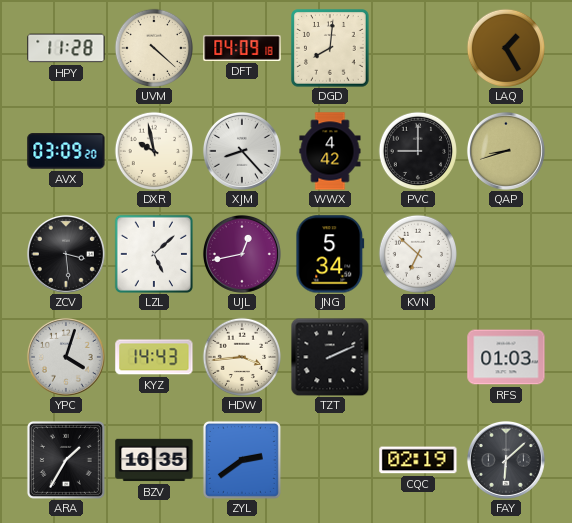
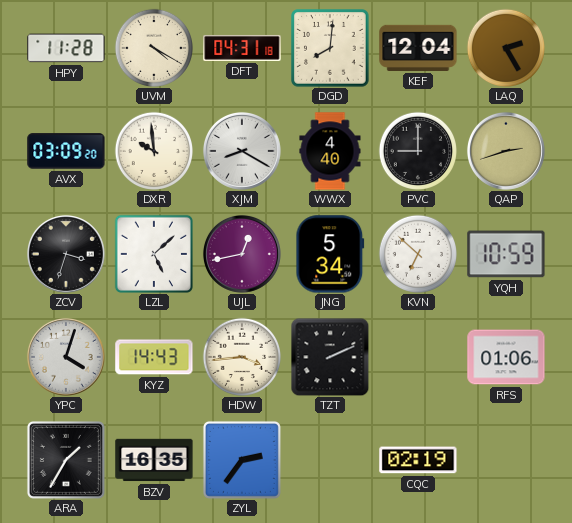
UVM: 4:22 -> 4:20
DFT: 04:09 -> 04:31
KEF: none -> 12:04
LAQ: 1:25 -> 2:25
DXR: 9:58 -> 9:59
XJM: 8:23 -> 8:20
WWX: 4:42 -> 4:40
QAP: 8:42 -> 2:42
ZCV: 3:29 -> 3:33
YQH: none -> 10:59
RFS: 01:03 -> 01:06
ZYL: 2:39 -> 2:36
FAY: 6:08 -> none
